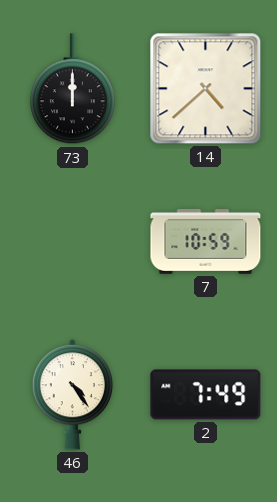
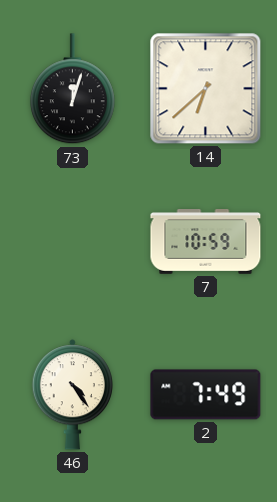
73: 12:00 -> 12:03
14: 4:38 -> 6:38
